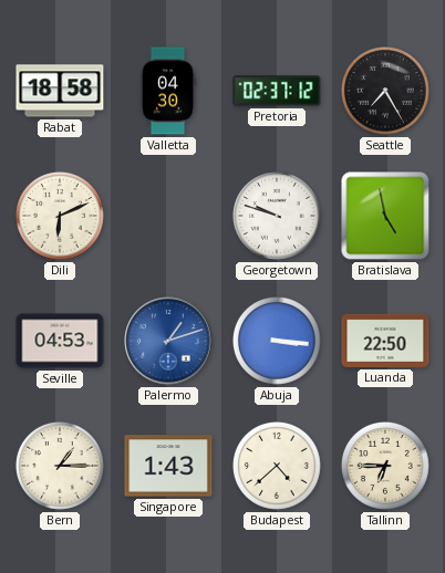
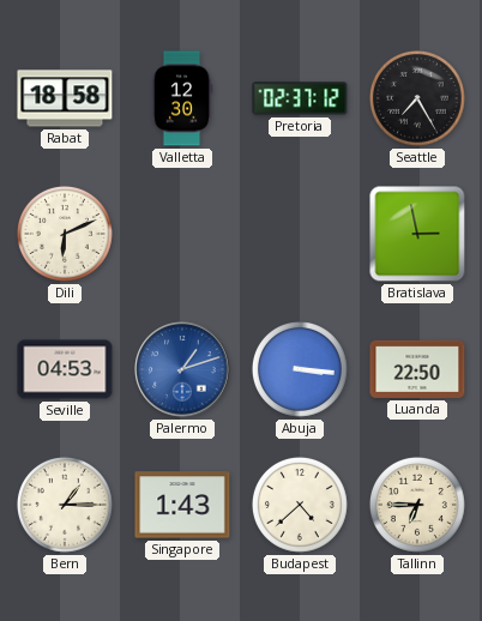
Valletta: 04:30 -> 12:30
Georgetown: 9:48 -> none
Bratislava: 4:58 -> 2:58
